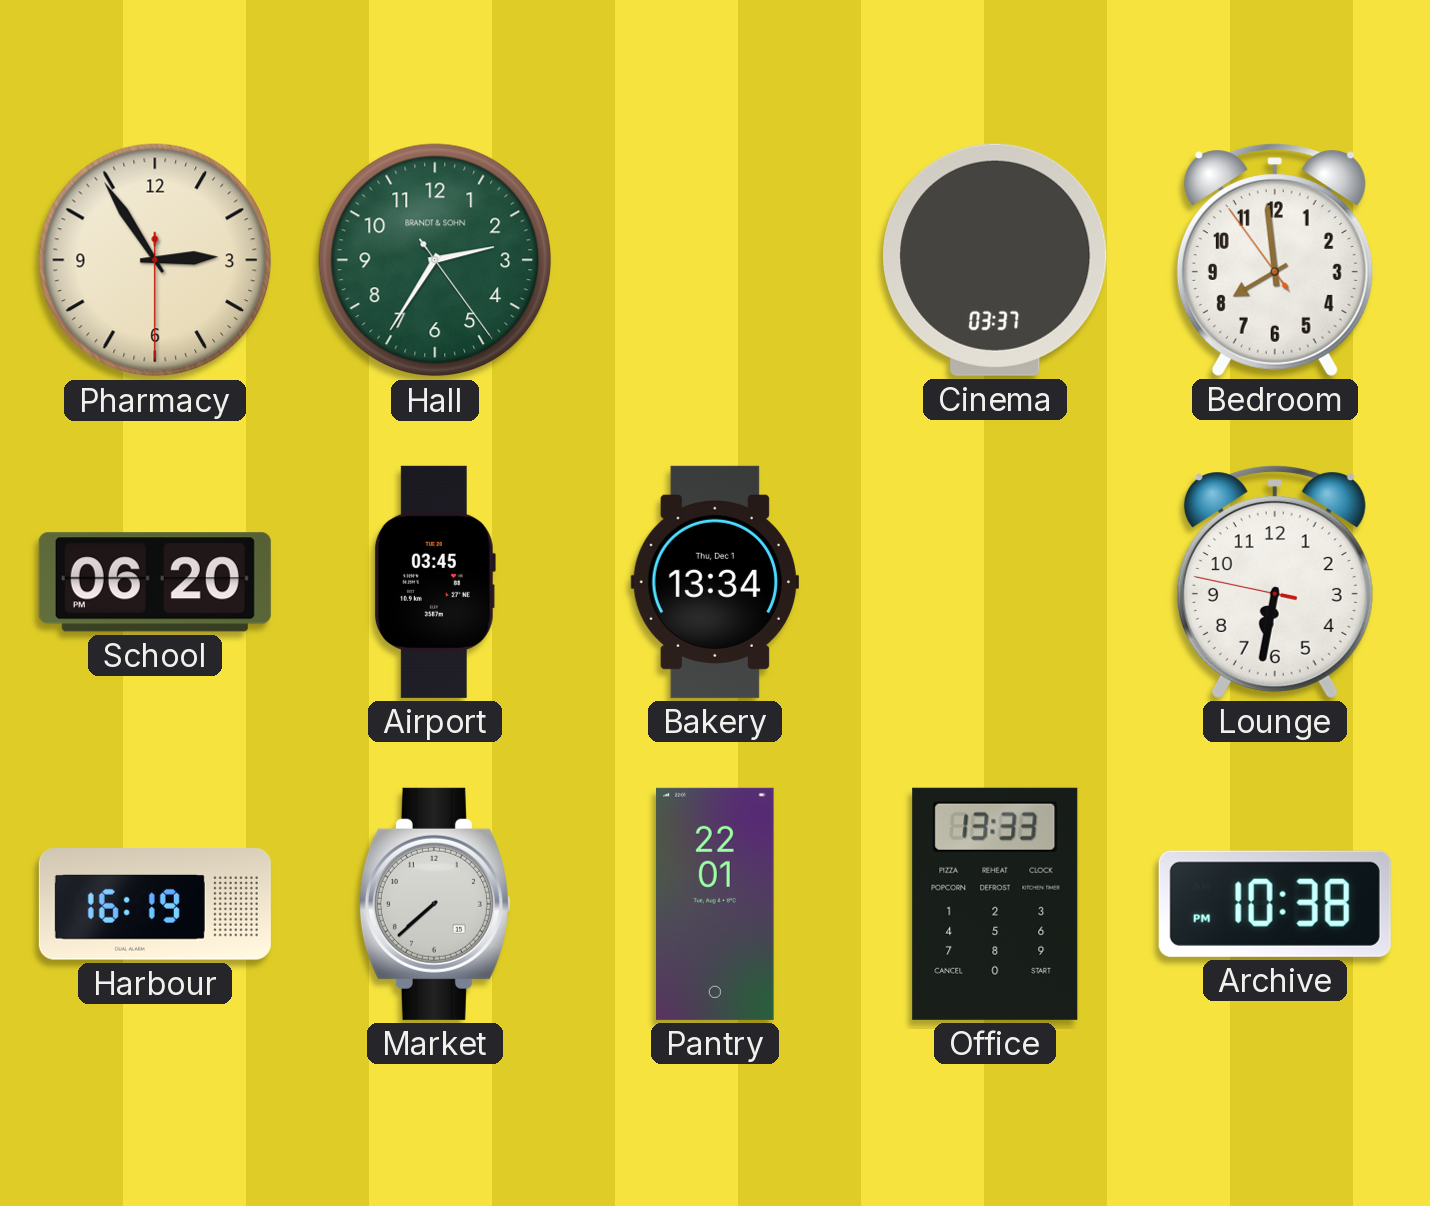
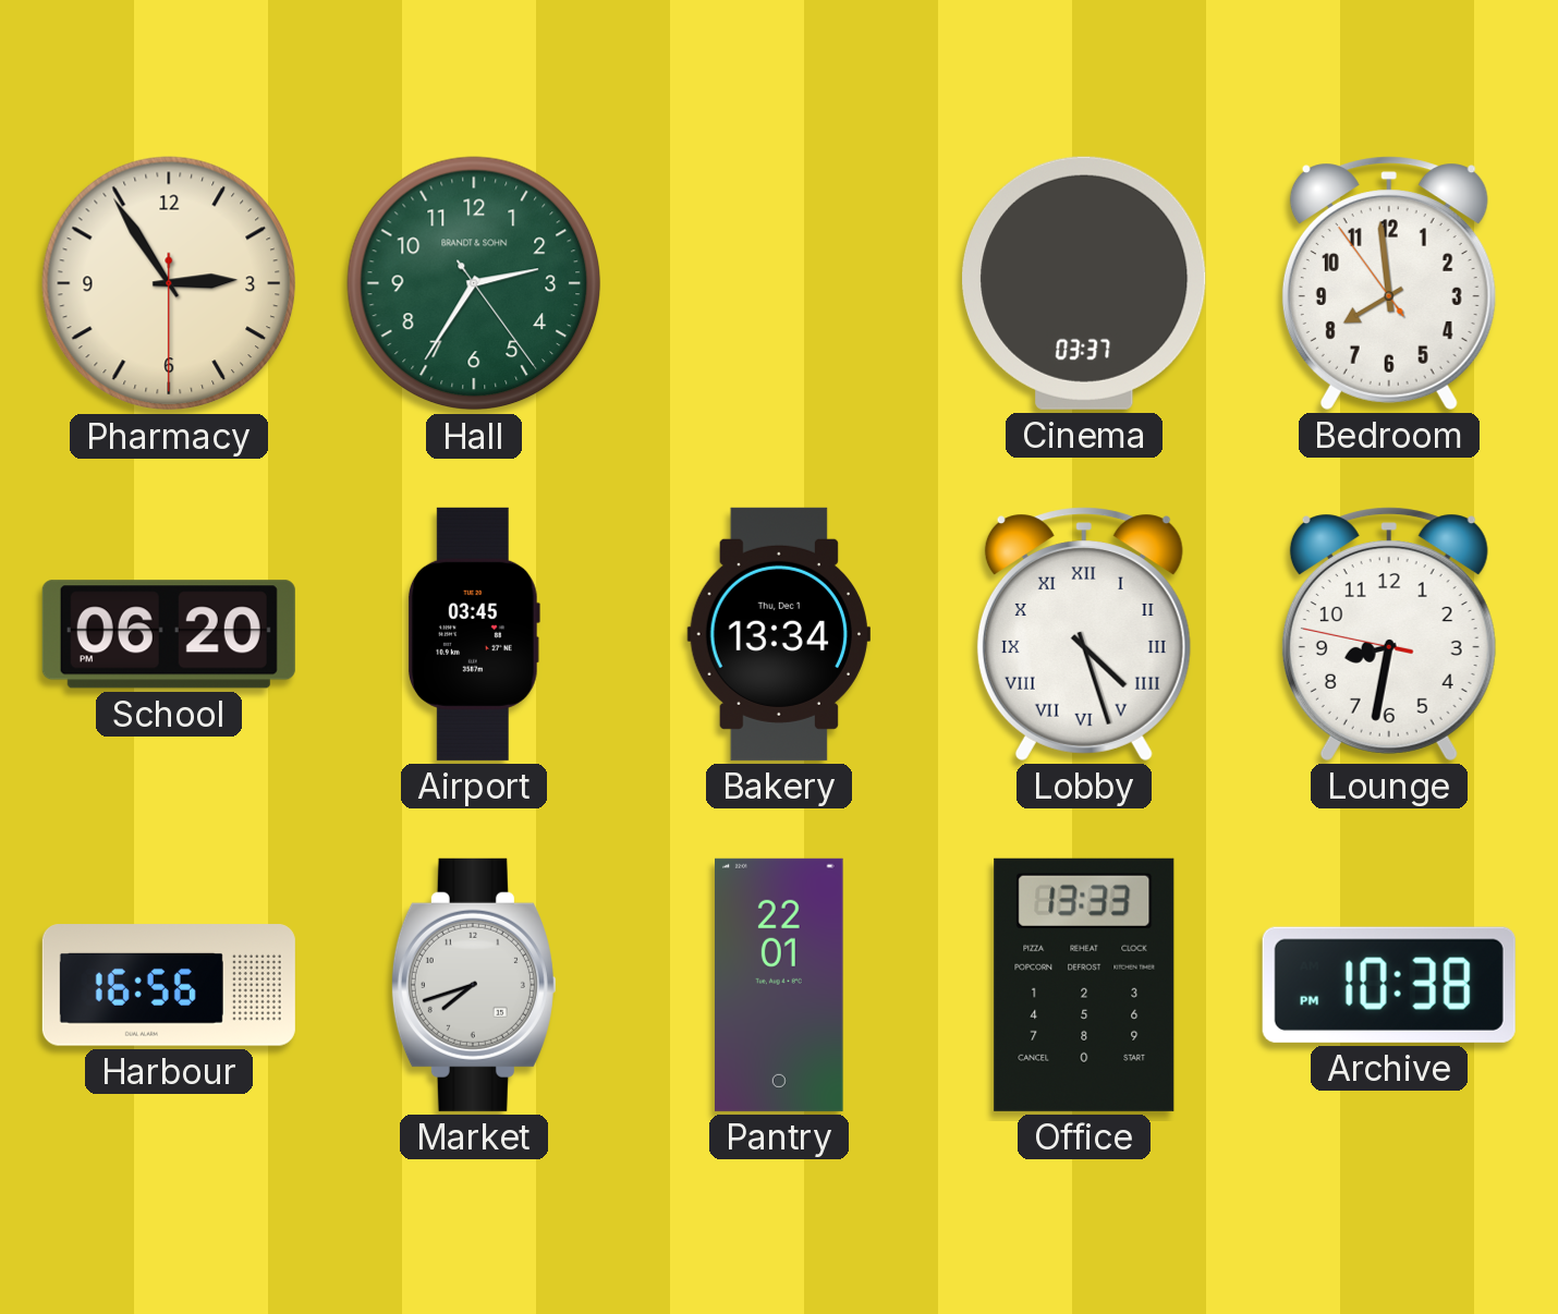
Lobby: none -> 4:27
Lounge: 6:31 -> 8:31
Harbour: 16:19 -> 16:56
Market: 7:38 -> 7:42
